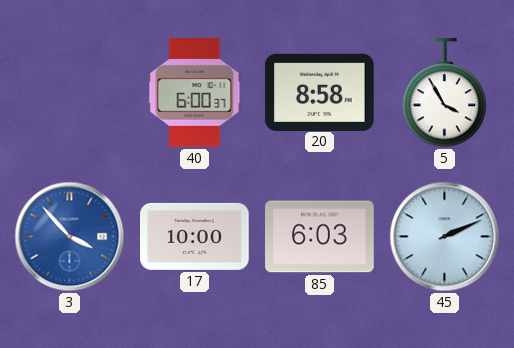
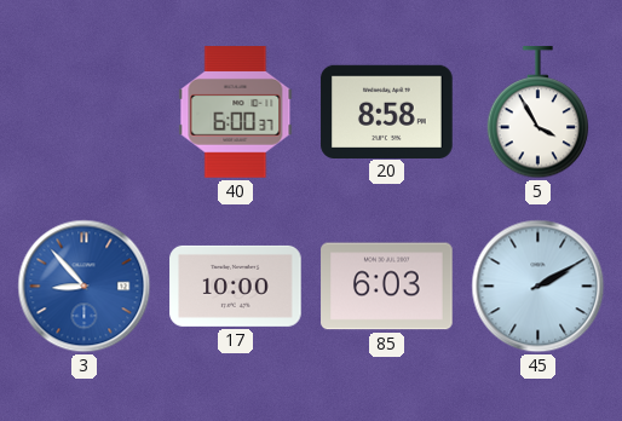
3: 3:53 -> 8:53
45: 2:11 -> 2:10
